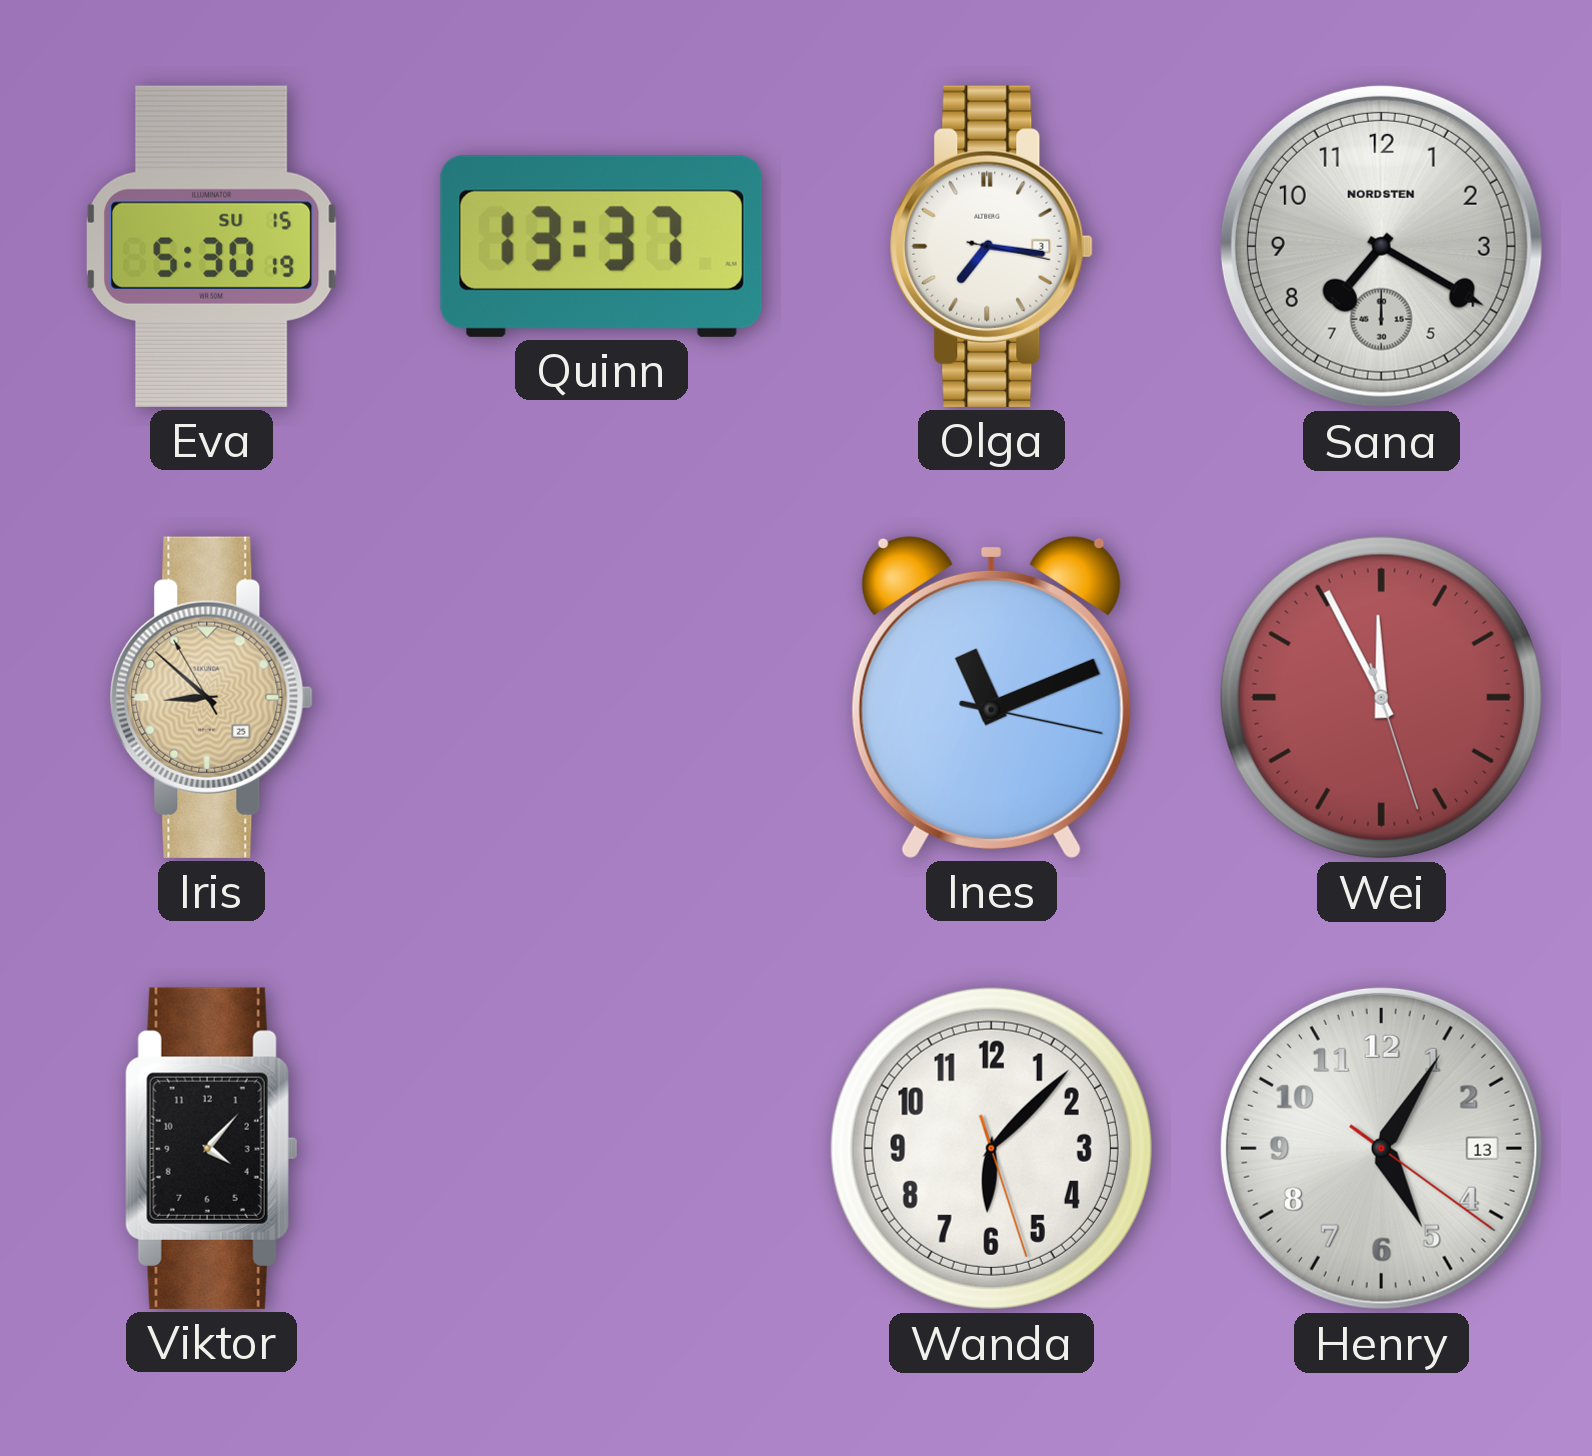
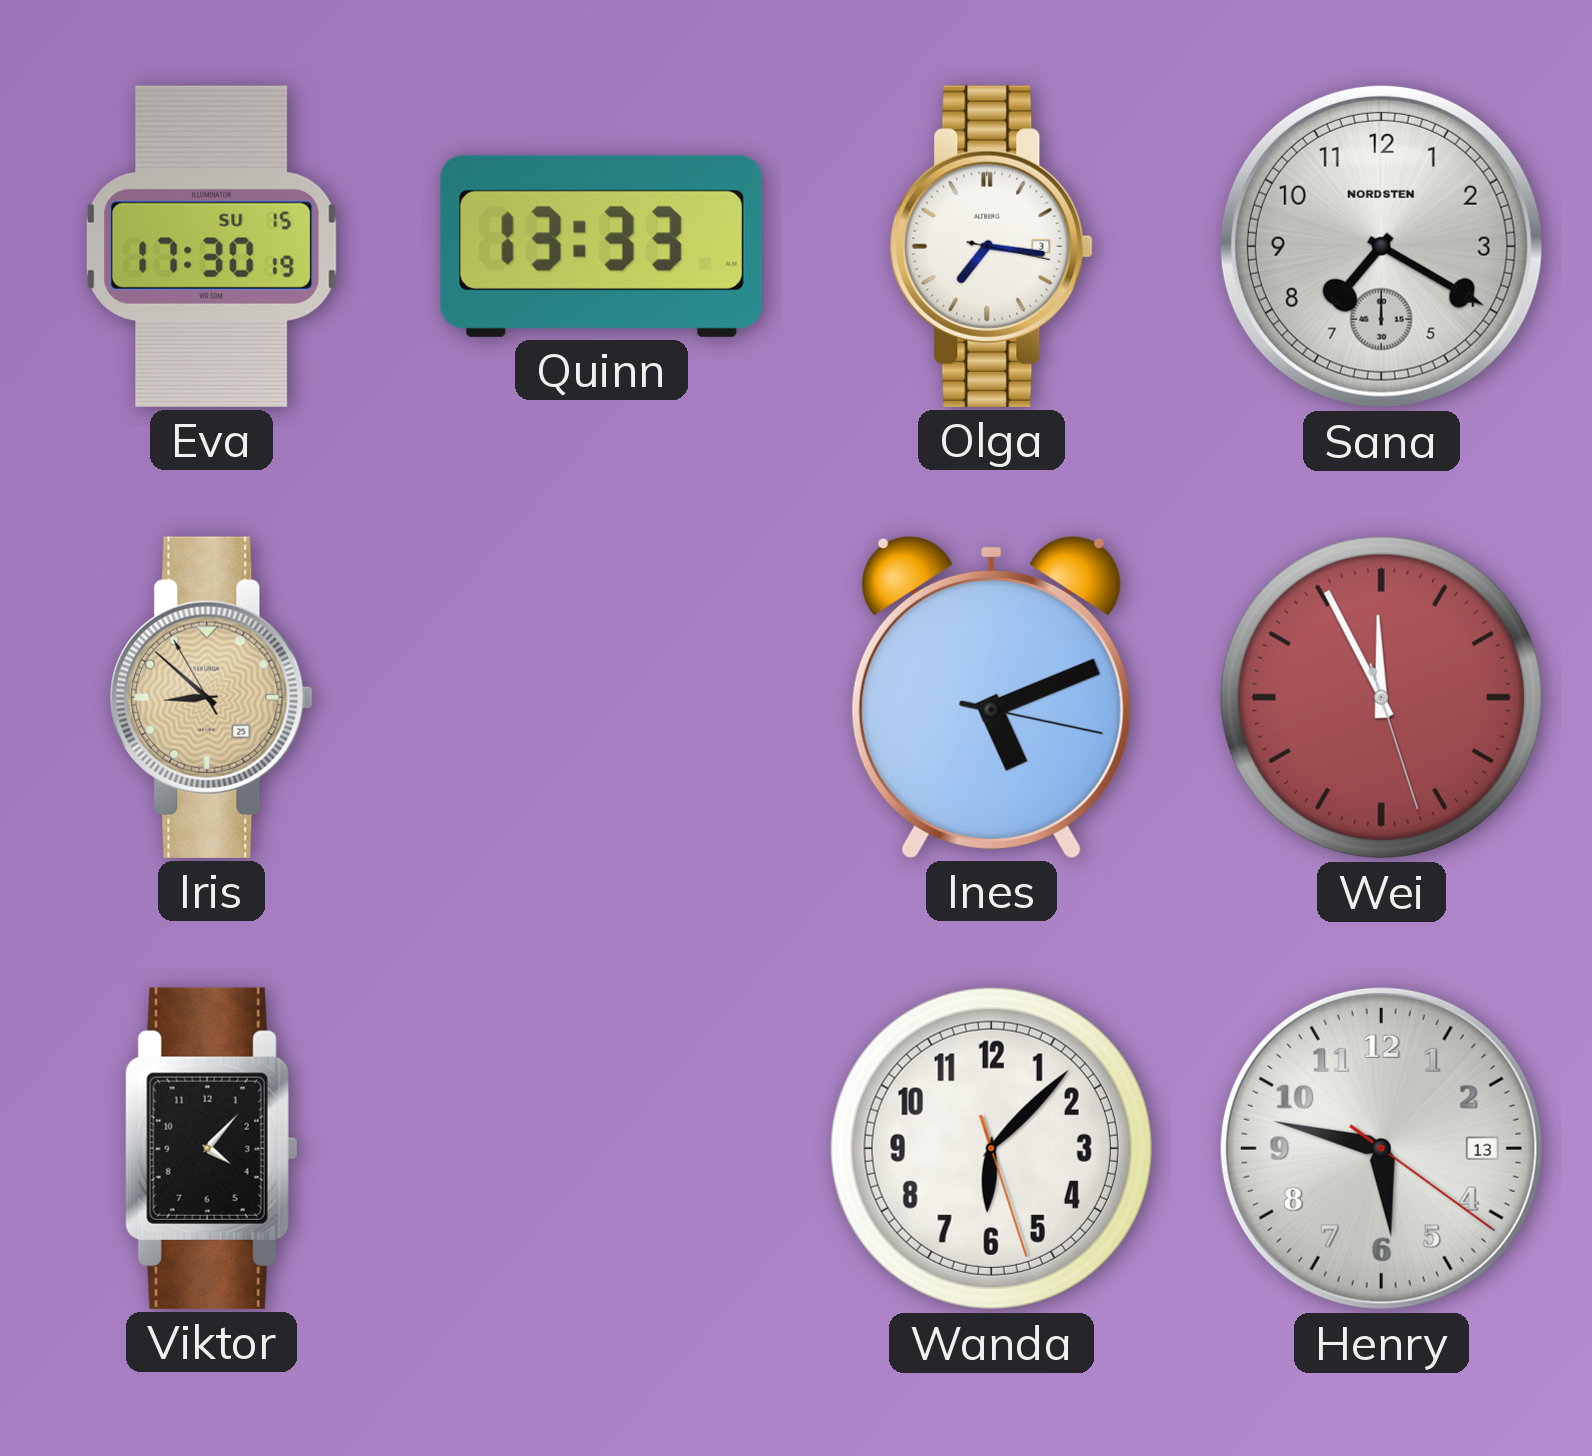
Eva: 5:30 -> 17:30
Quinn: 13:37 -> 13:33
Ines: 11:11 -> 5:11
Henry: 5:05 -> 5:47
